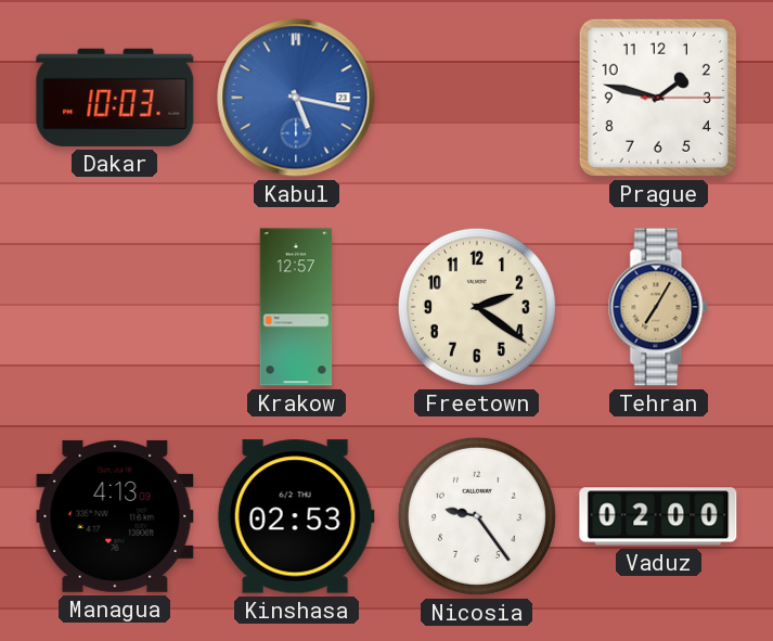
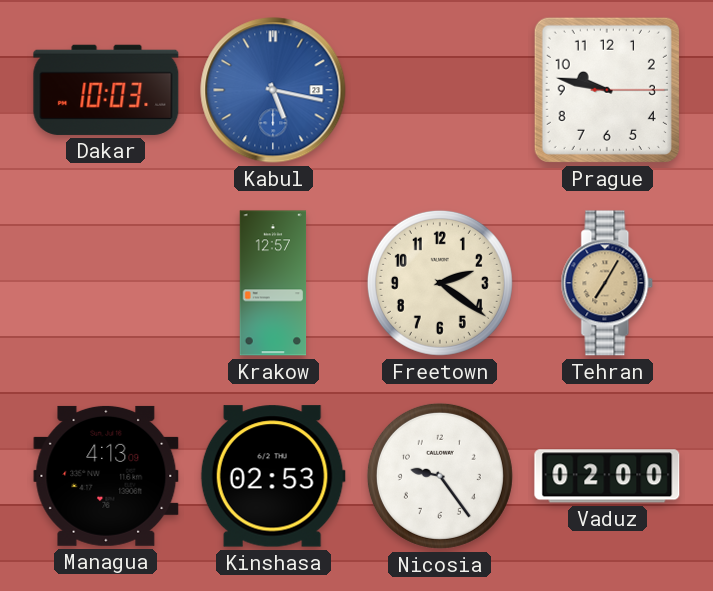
Prague: 1:47 -> 9:47
